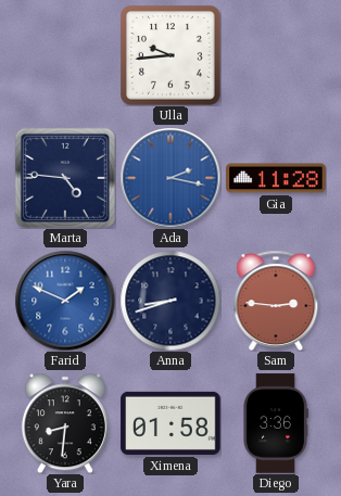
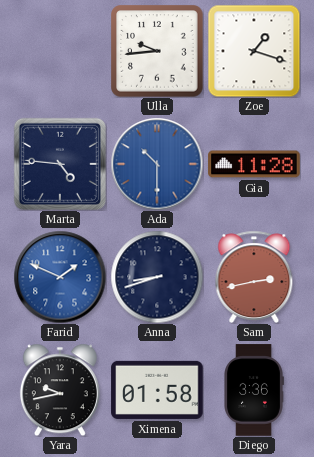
Zoe: none -> 1:18
Ada: 2:17 -> 10:30
Sam: 2:46 -> 2:43
Yara: 8:31 -> 9:43
